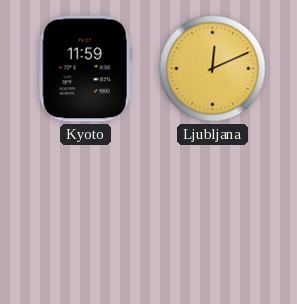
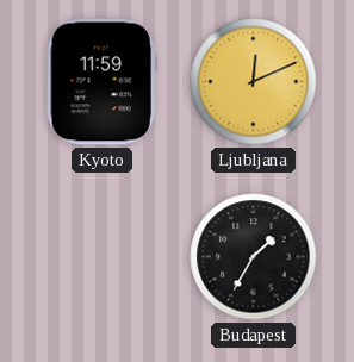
Budapest: none -> 1:35
